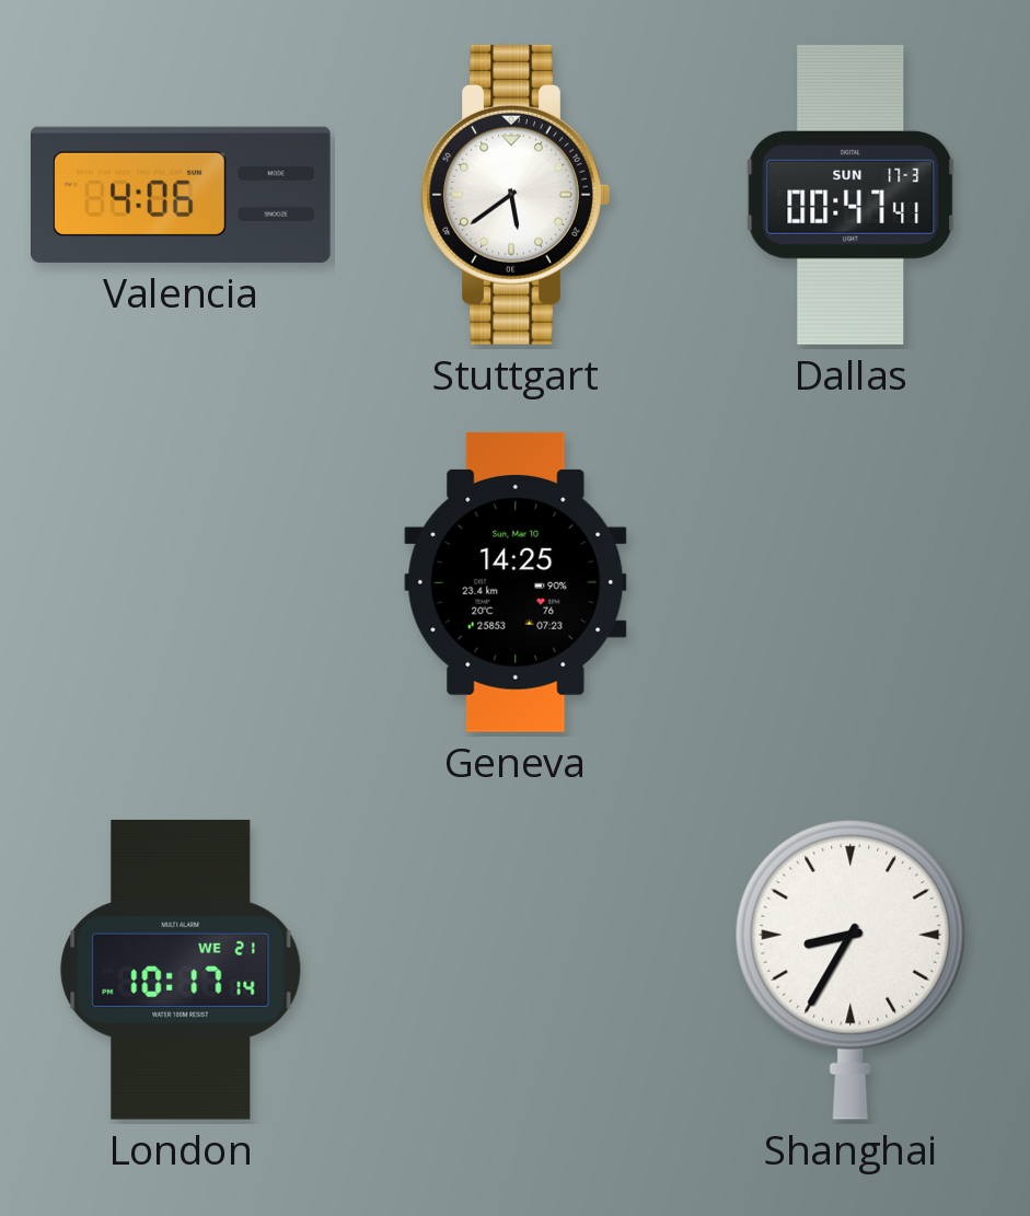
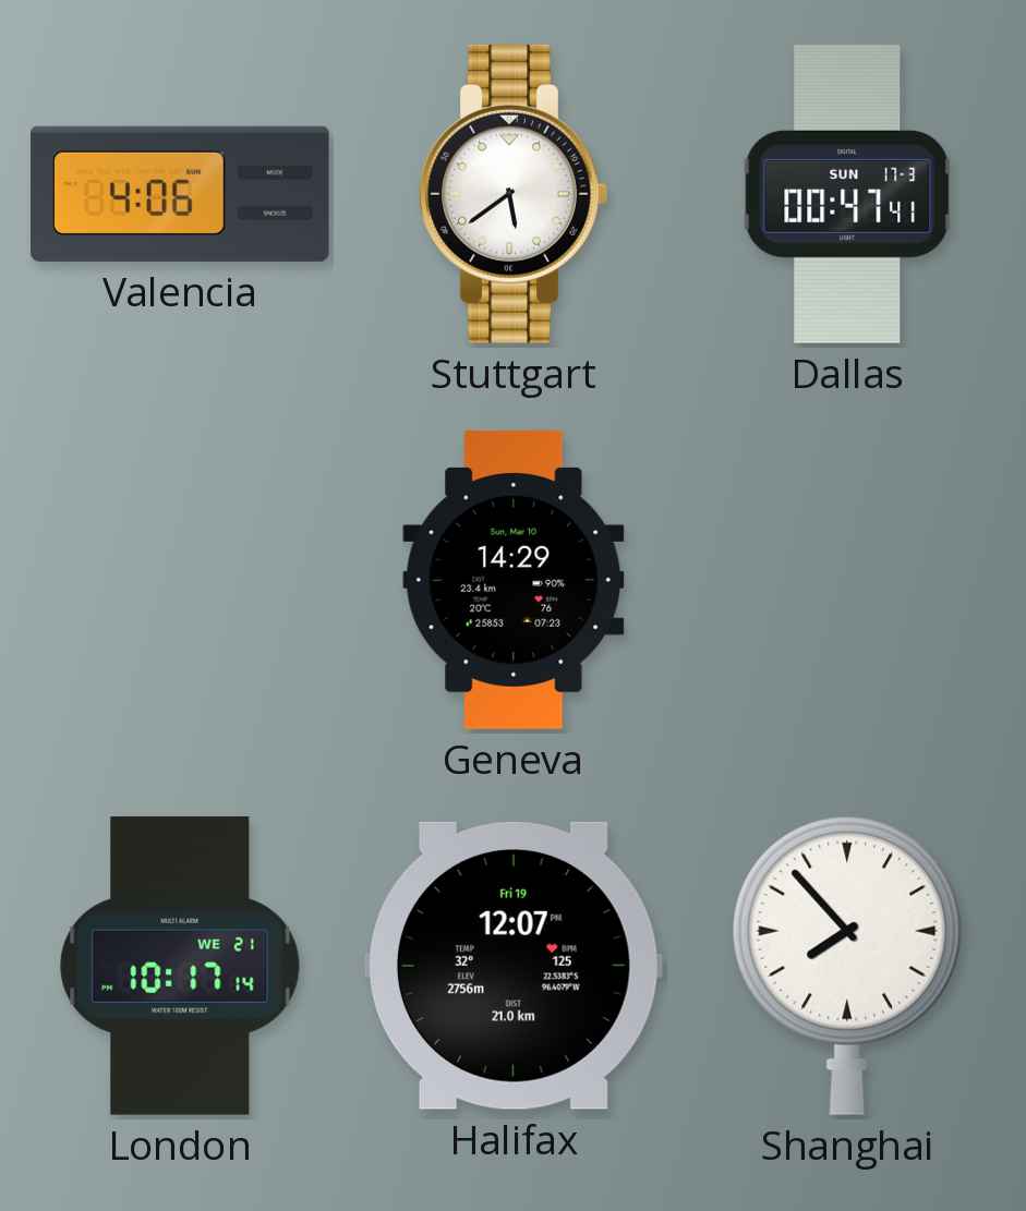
Geneva: 14:25 -> 14:29
Halifax: none -> 12:07
Shanghai: 8:35 -> 7:53
